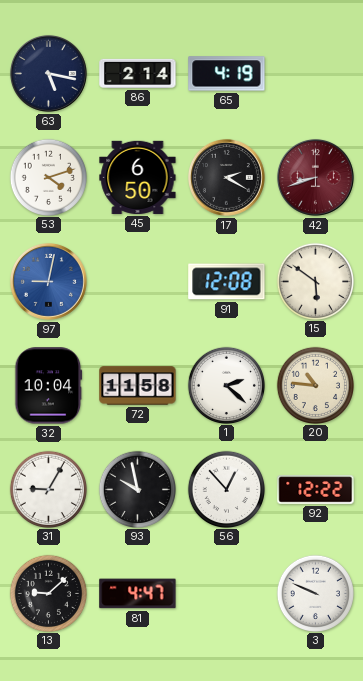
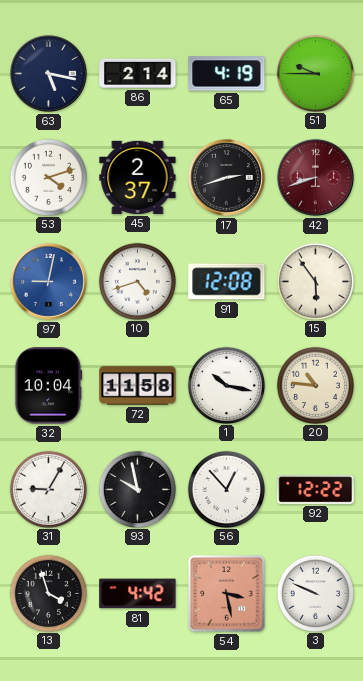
51: none -> 9:45
45: 6:50 -> 2:37
17: 2:20 -> 2:42
10: none -> 4:42
15: 5:51 -> 5:54
1: 2:22 -> 10:17
13: 9:08 -> 3:57
81: 4:47 -> 4:42
54: none -> 3:28
